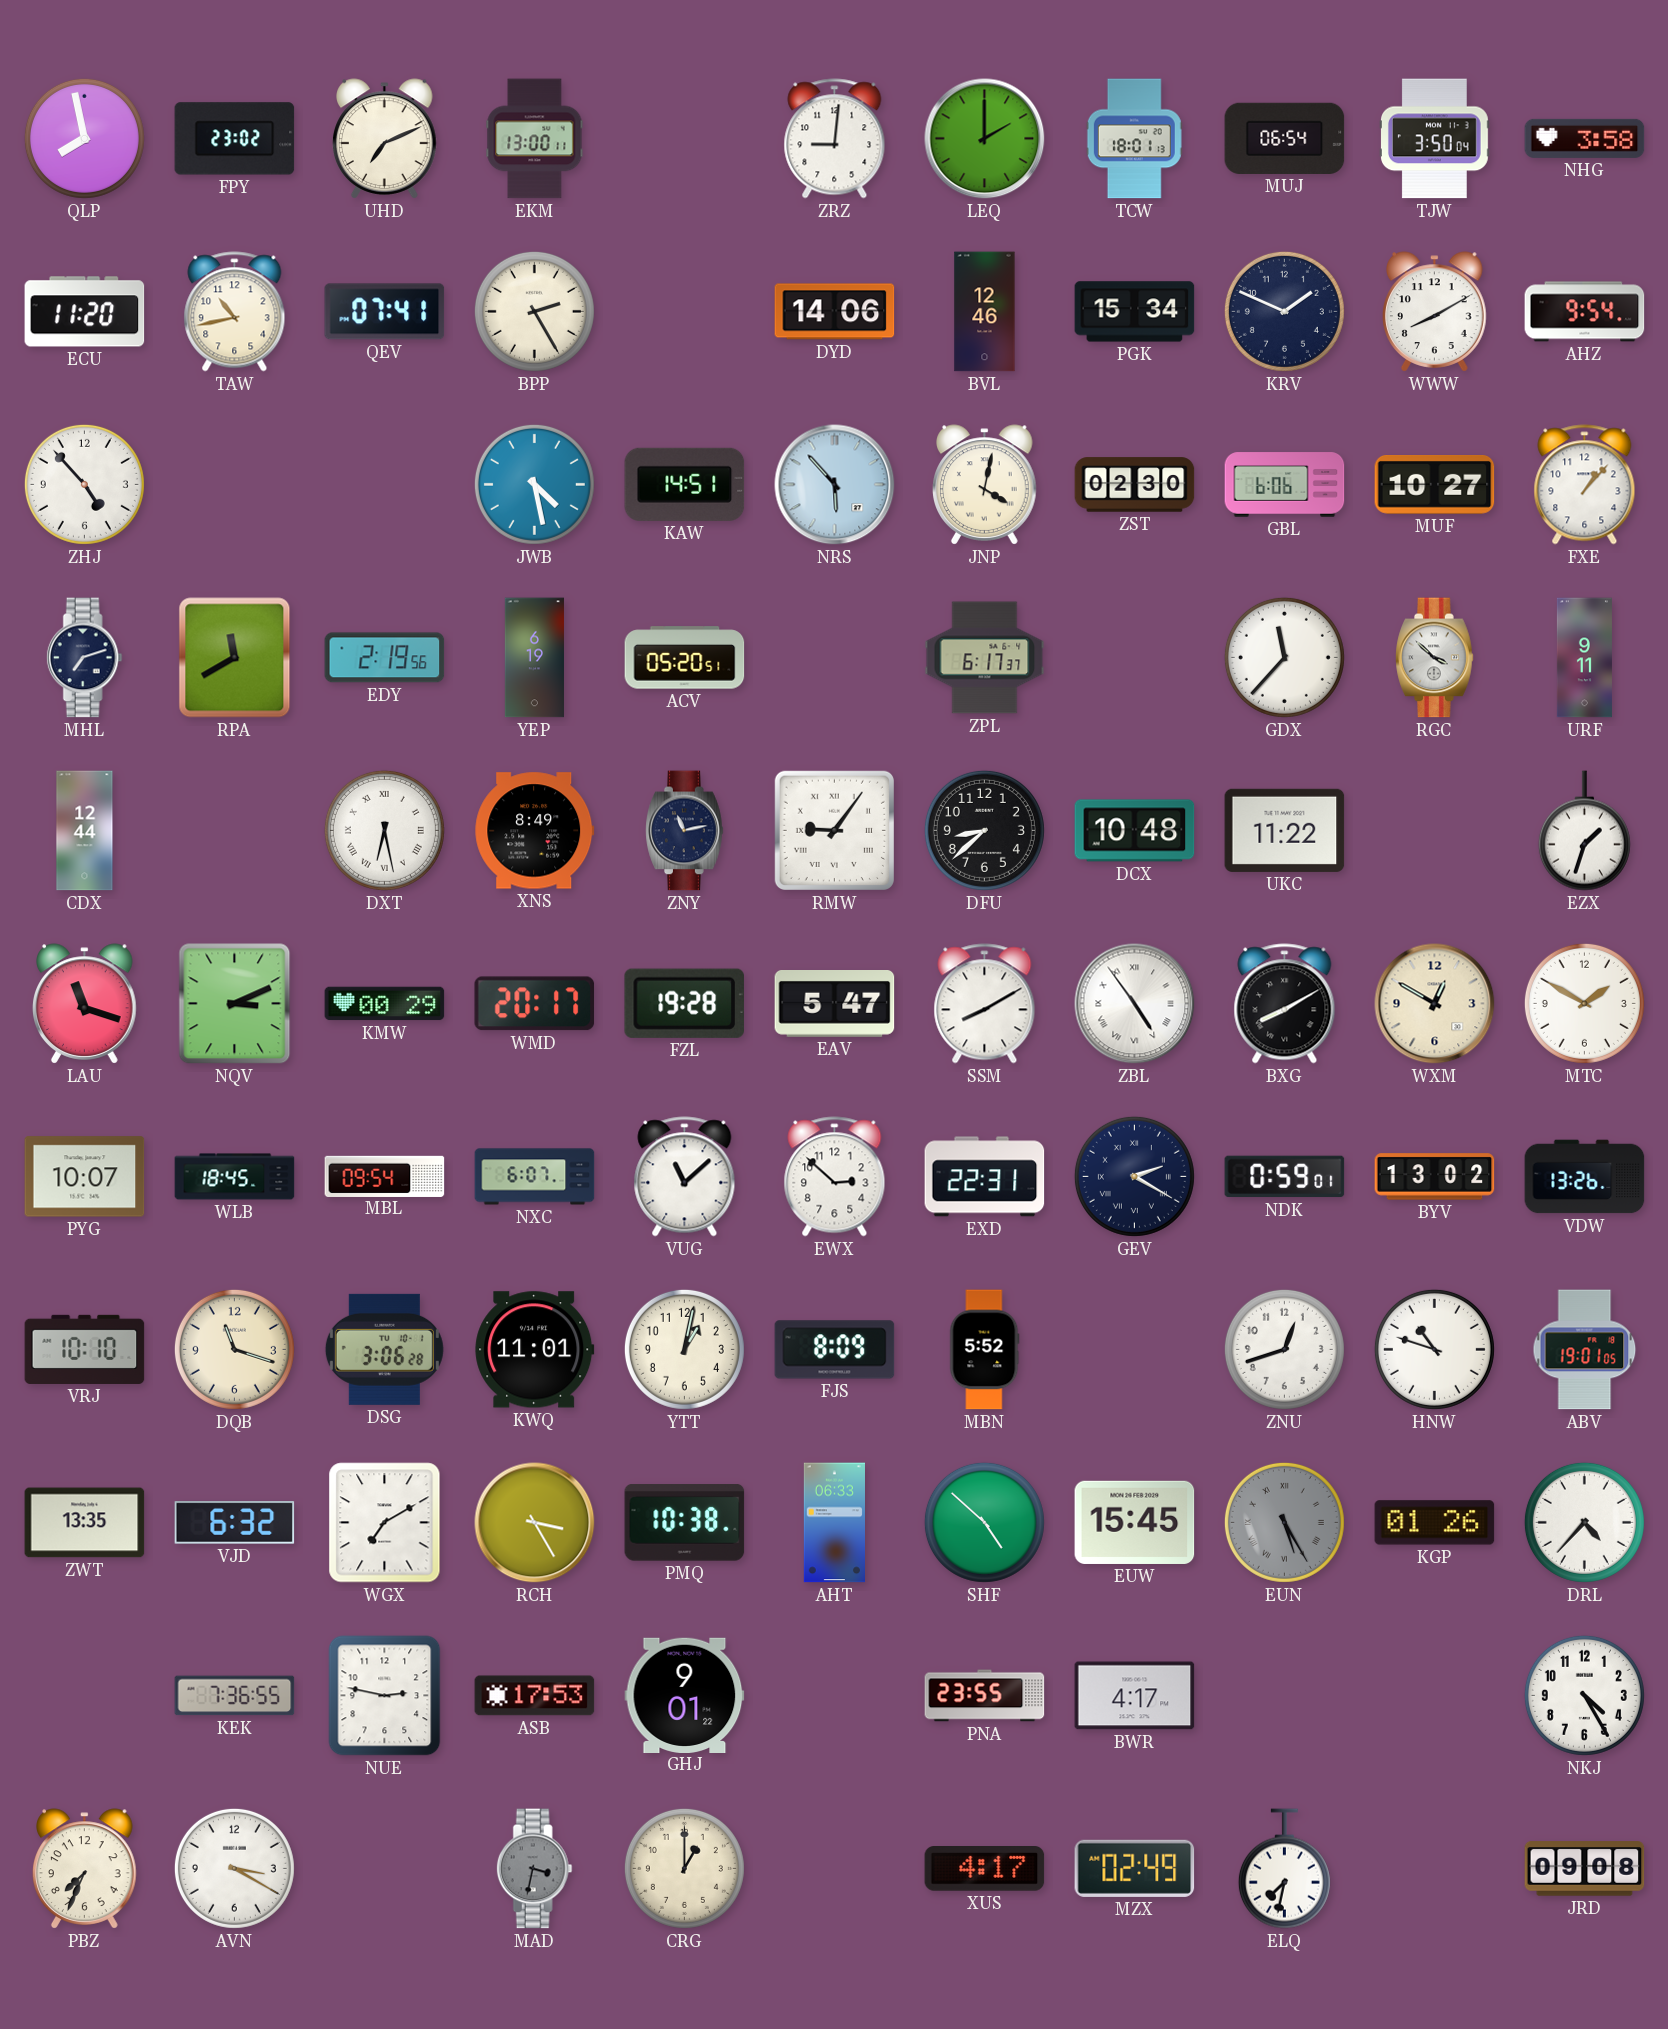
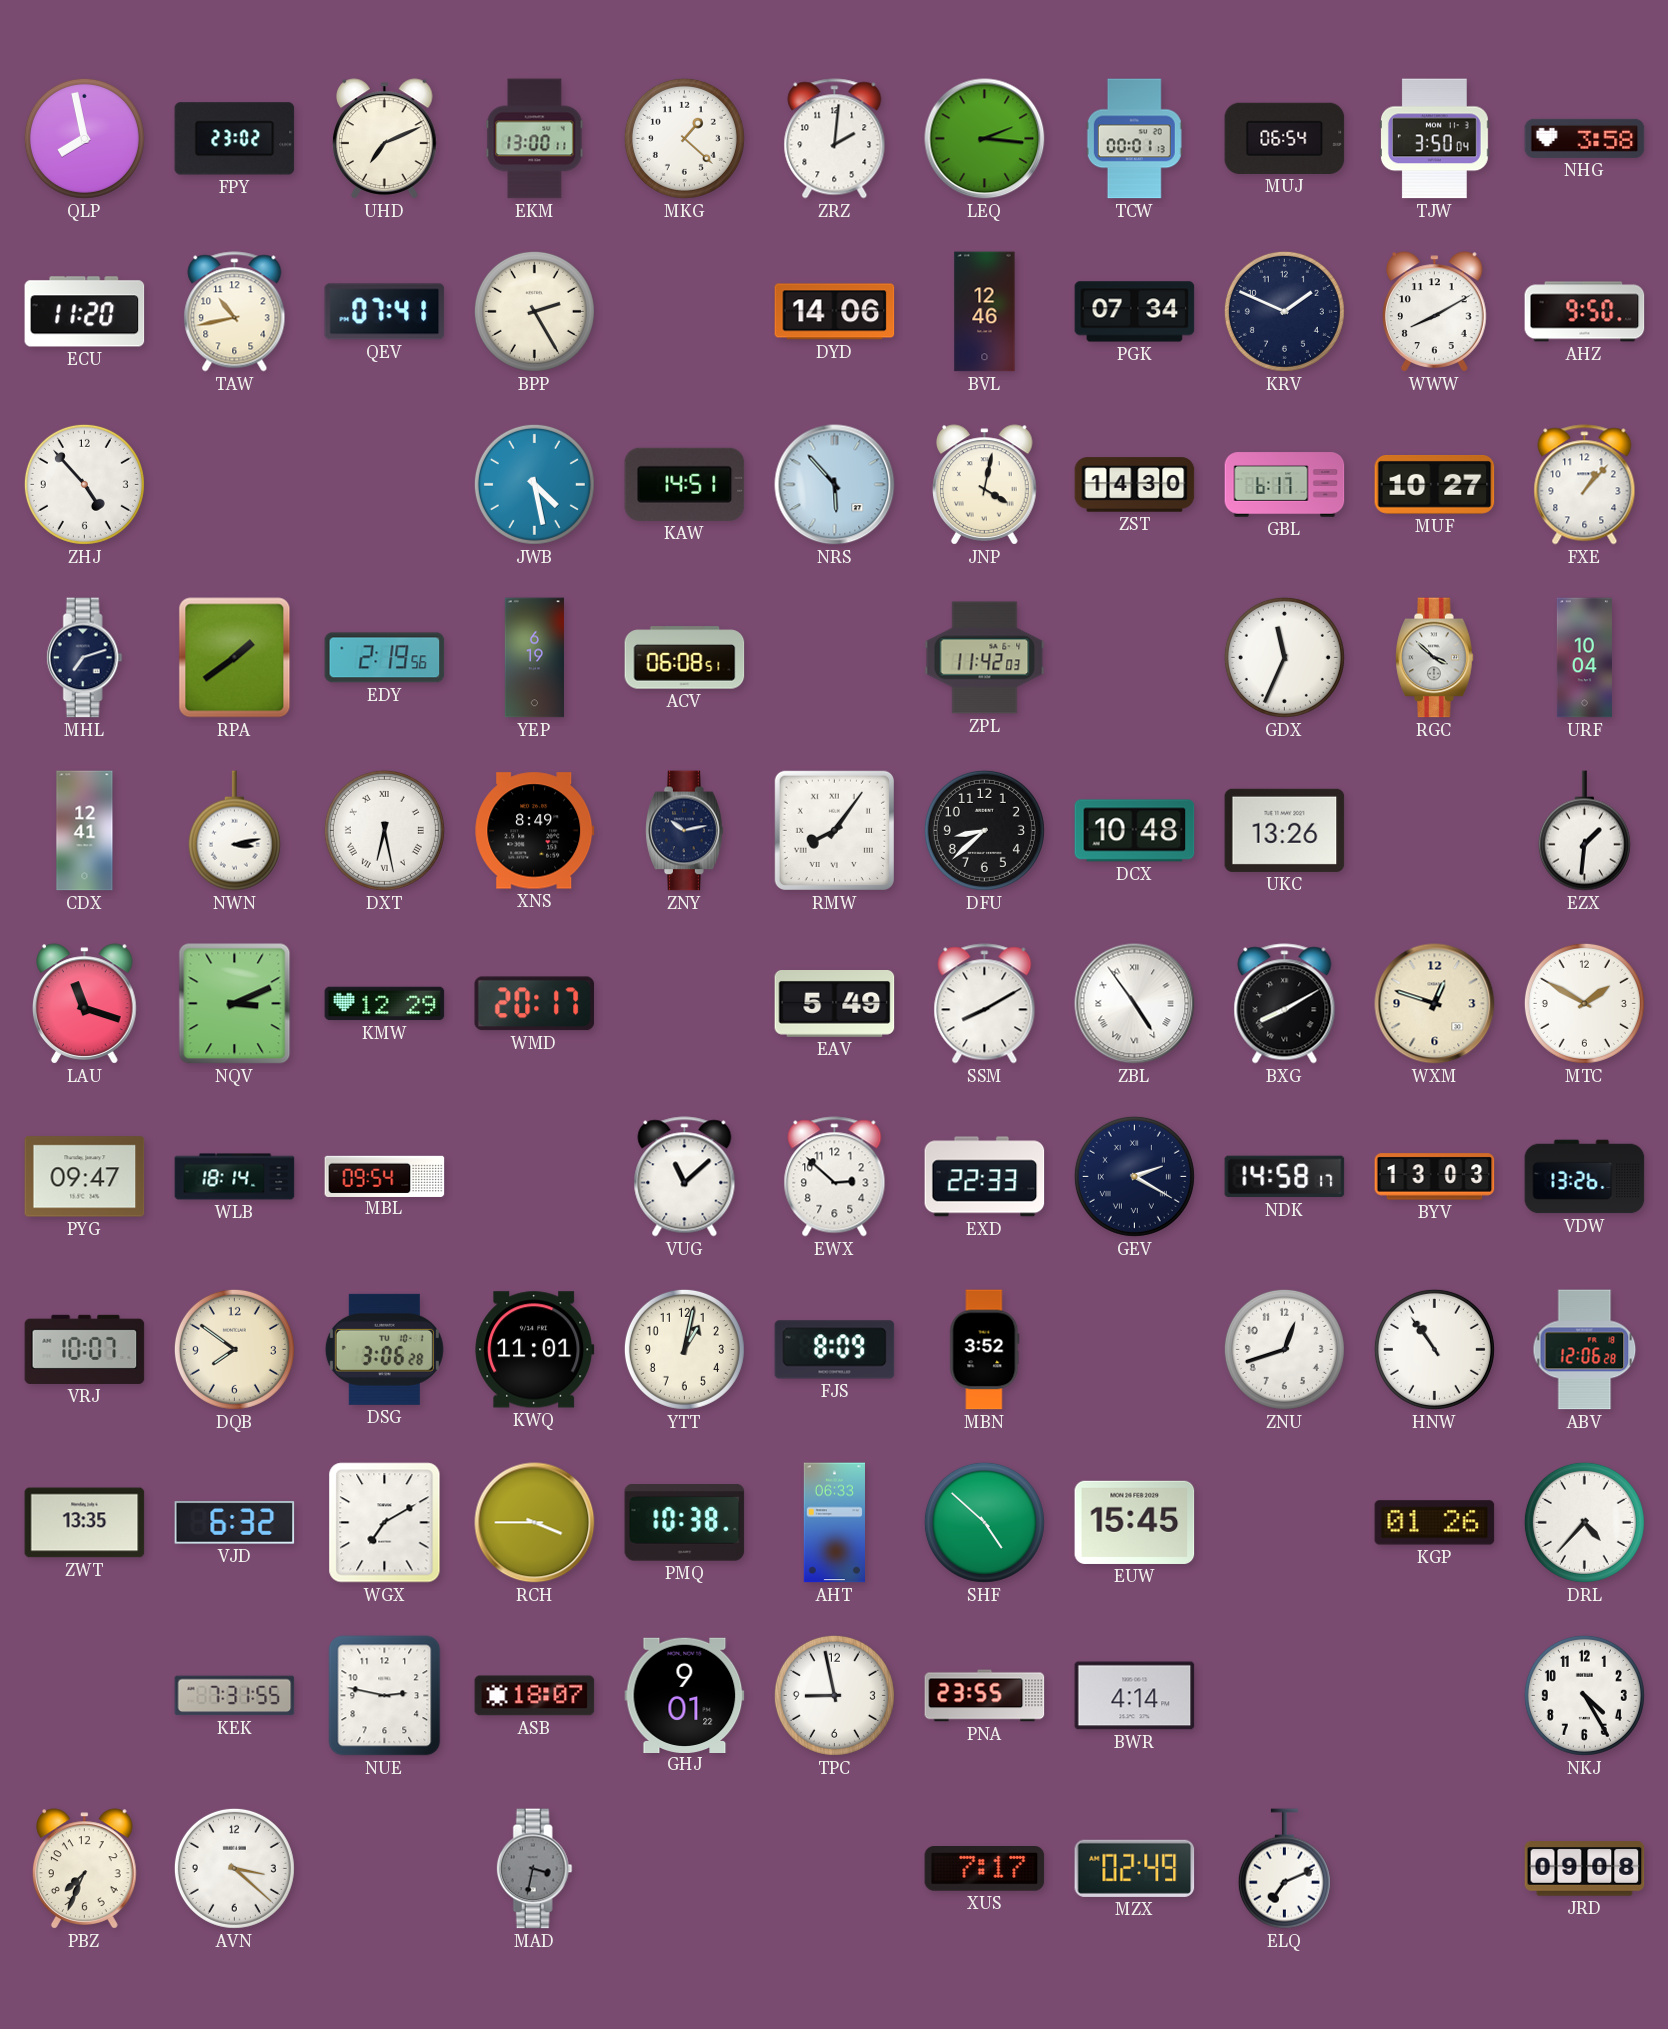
MKG: none -> 1:22
ZRZ: 9:01 -> 2:01
LEQ: 2:00 -> 2:16
TCW: 18:01 -> 00:01
PGK: 15:34 -> 07:34
AHZ: 9:54 -> 9:50
ZST: 02:30 -> 14:30
GBL: 6:06 -> 6:17
RPA: 11:40 -> 1:39
ACV: 05:20 -> 06:08
ZPL: 6:17 -> 11:42
GDX: 11:37 -> 11:34
URF: 9:11 -> 10:04
CDX: 12:44 -> 12:41
NWN: none -> 3:13
ZNY: 11:13 -> 10:13
RMW: 9:06 -> 8:06
UKC: 11:22 -> 13:26
EZX: 1:33 -> 1:31
KMW: 00:29 -> 12:29
FZL: 19:28 -> none
EAV: 5:47 -> 5:49
WXM: 12:50 -> 12:48
PYG: 10:07 -> 09:47
WLB: 18:45 -> 18:14
NXC: 6:07 -> none
EXD: 22:31 -> 22:33
NDK: 0:59 -> 14:58
BYV: 13:02 -> 13:03
VRJ: 10:10 -> 10:07
DQB: 11:18 -> 7:51
MBN: 5:52 -> 3:52
HNW: 10:48 -> 10:54
ABV: 19:01 -> 12:06
RCH: 3:25 -> 3:45
EUN: 5:25 -> none
KEK: 7:36 -> 7:31
ASB: 17:53 -> 18:07
TPC: none -> 8:58
BWR: 4:17 -> 4:14
AVN: 3:20 -> 3:22
CRG: 1:00 -> none
XUS: 4:17 -> 7:17
ELQ: 7:32 -> 7:11
